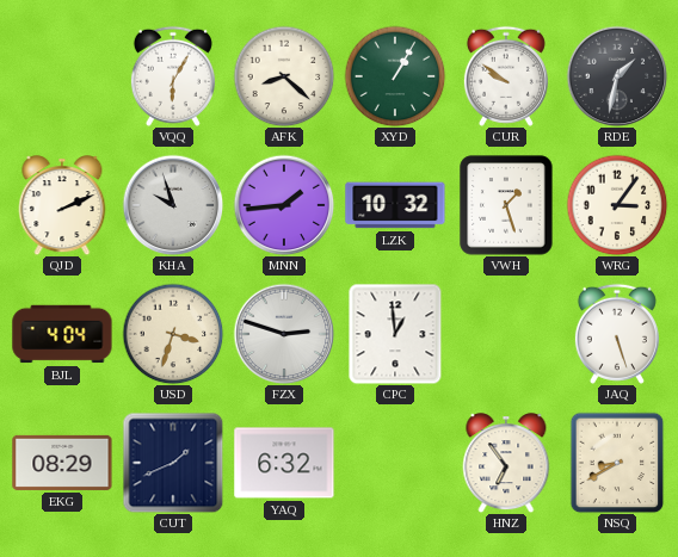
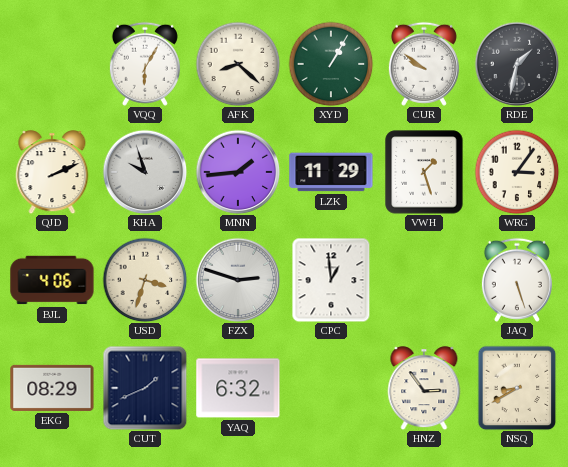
LZK: 10:32 -> 11:29
BJL: 4:04 -> 4:06
HNZ: 6:54 -> 2:54
